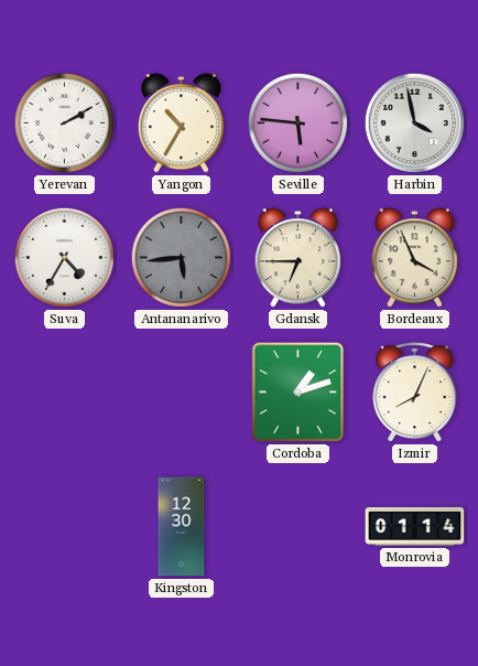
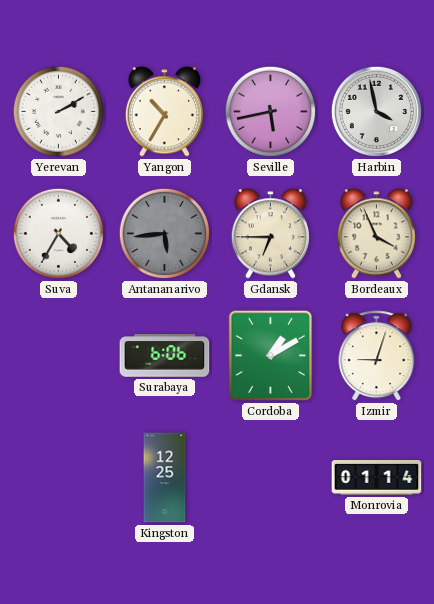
Seville: 5:46 -> 5:43
Surabaya: none -> 6:06
Cordoba: 1:12 -> 1:10
Izmir: 8:04 -> 9:03
Kingston: 12:30 -> 12:25
